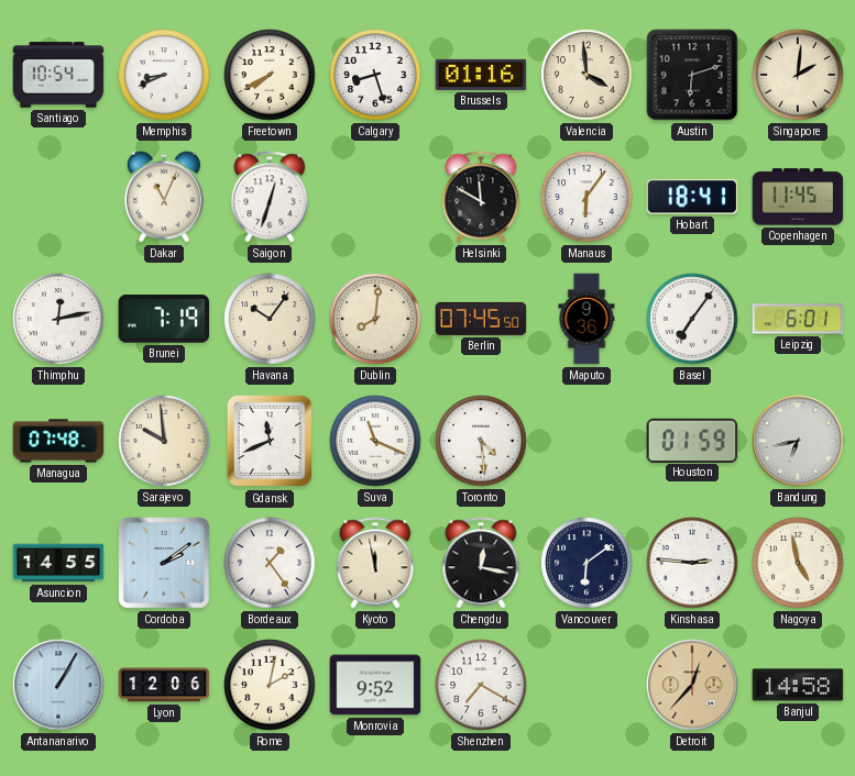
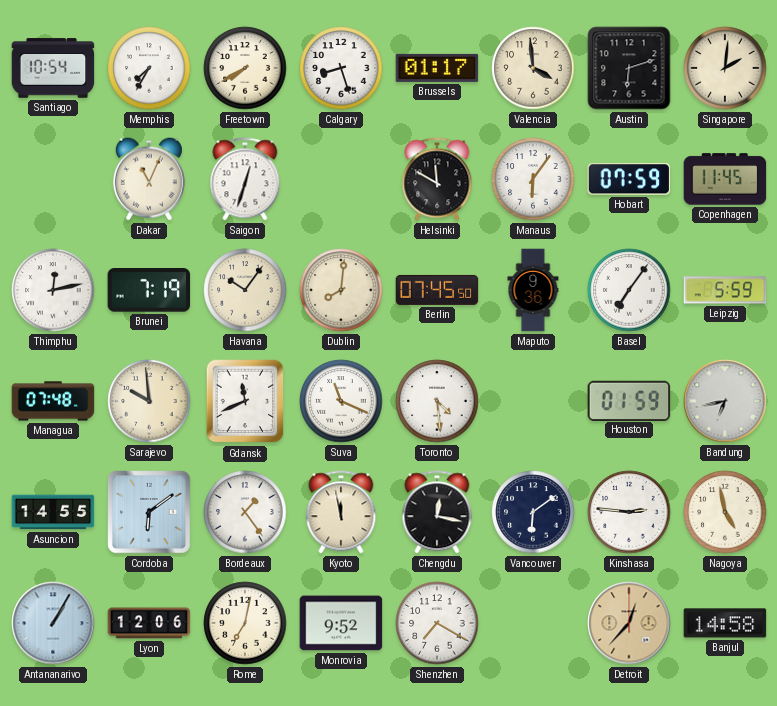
Memphis: 8:41 -> 7:35
Brussels: 01:16 -> 01:17
Hobart: 18:41 -> 07:59
Leipzig: 6:01 -> 5:59
Cordoba: 2:09 -> 6:09
Rome: 2:02 -> 7:02
